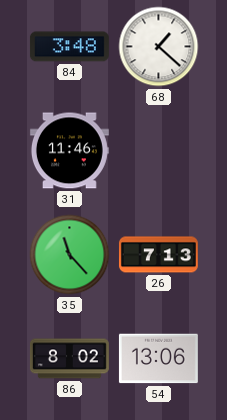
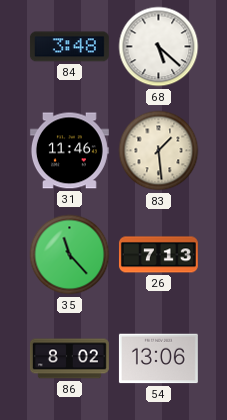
68: 1:22 -> 5:22
83: none -> 1:29
